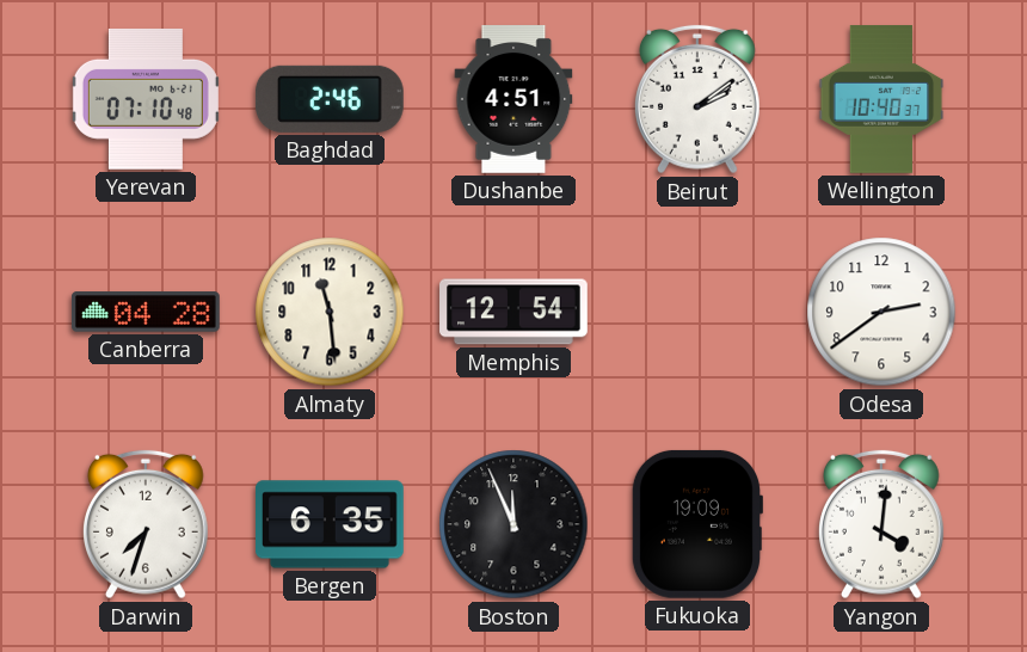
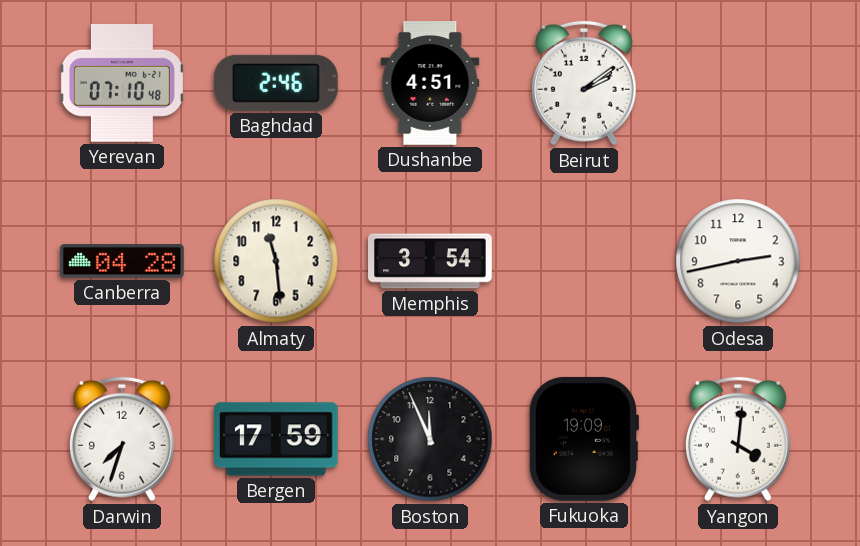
Wellington: 10:40 -> none
Memphis: 12:54 -> 3:54
Odesa: 2:39 -> 2:43
Bergen: 6:35 -> 17:59
